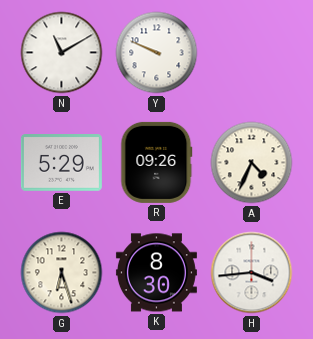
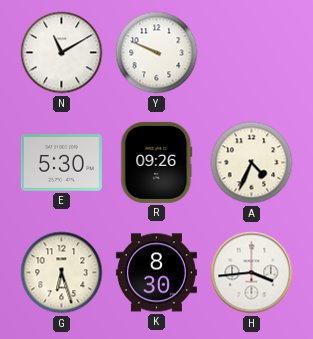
E: 5:29 -> 5:30
